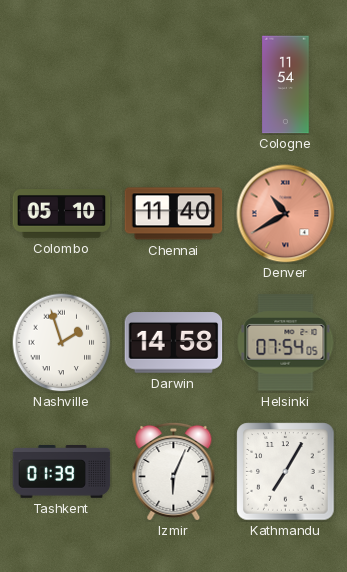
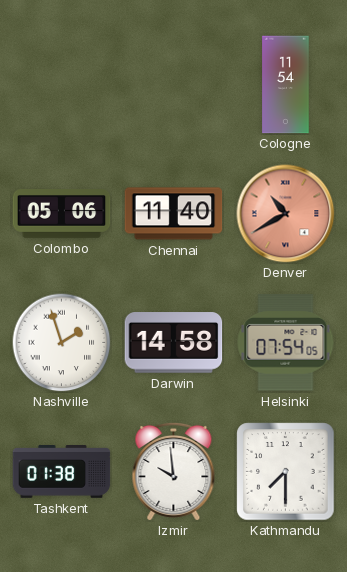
Colombo: 05:10 -> 05:06
Tashkent: 01:39 -> 01:38
Izmir: 6:04 -> 9:59
Kathmandu: 7:05 -> 7:30
